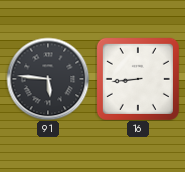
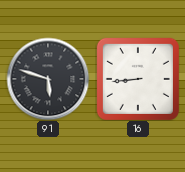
91: 5:46 -> 5:48
